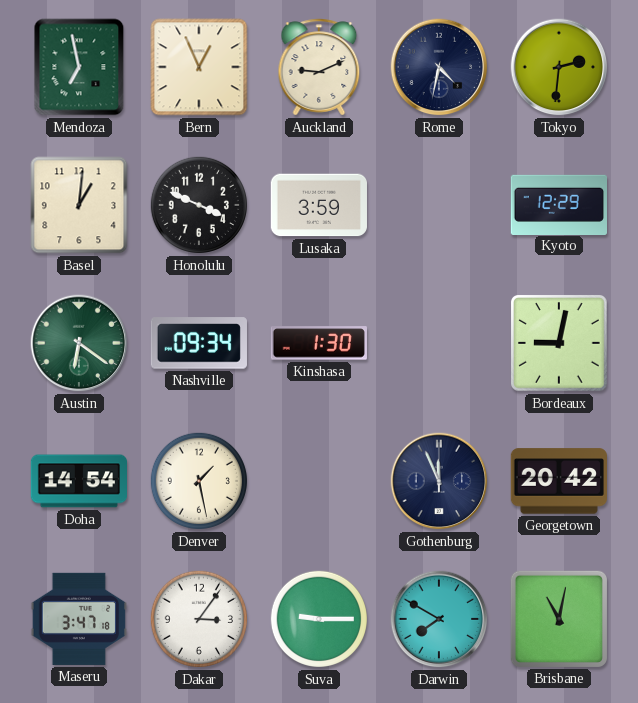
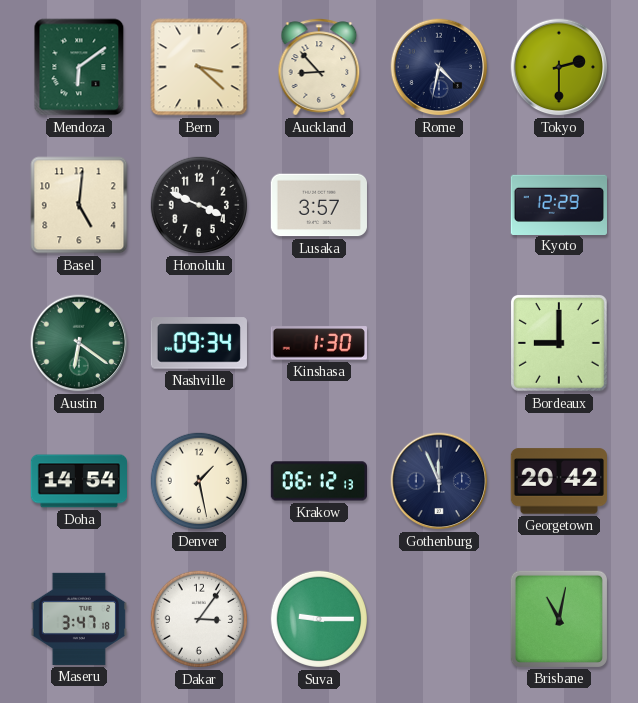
Mendoza: 6:58 -> 6:09
Bern: 12:56 -> 3:22
Auckland: 9:11 -> 8:53
Tokyo: 2:31 -> 2:30
Basel: 1:01 -> 5:01
Lusaka: 3:59 -> 3:57
Bordeaux: 9:02 -> 9:00
Krakow: none -> 06:12
Darwin: 7:50 -> none
